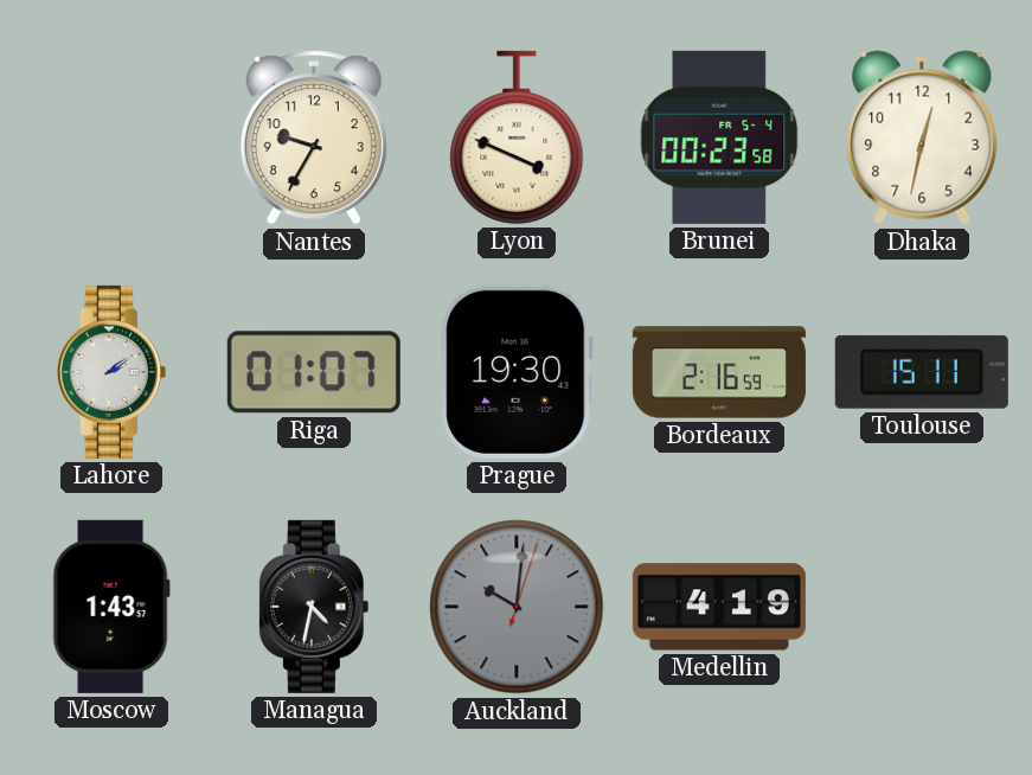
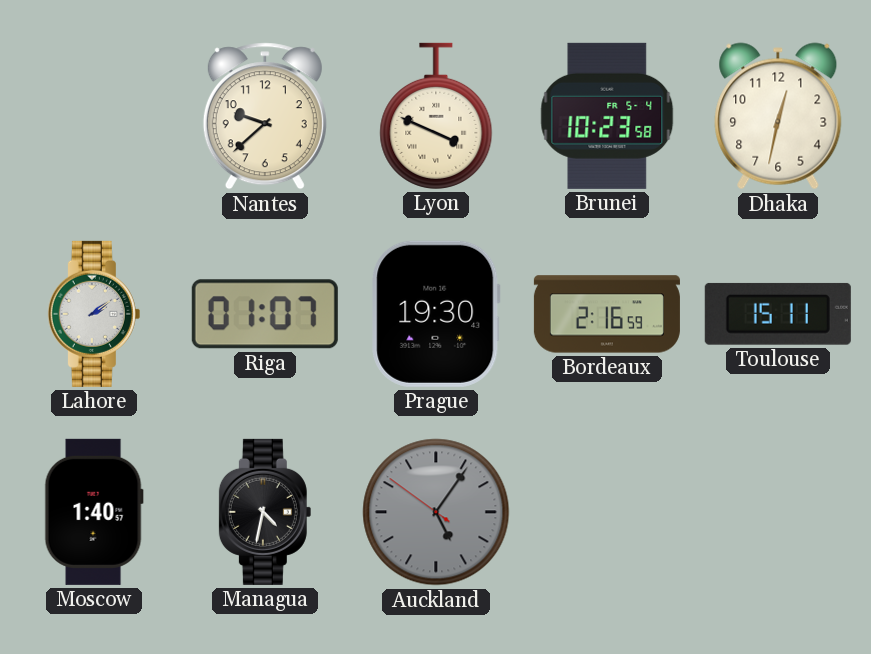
Nantes: 9:35 -> 9:38
Brunei: 00:23 -> 10:23
Moscow: 1:43 -> 1:40
Auckland: 10:01 -> 5:05
Medellin: 4:19 -> none
